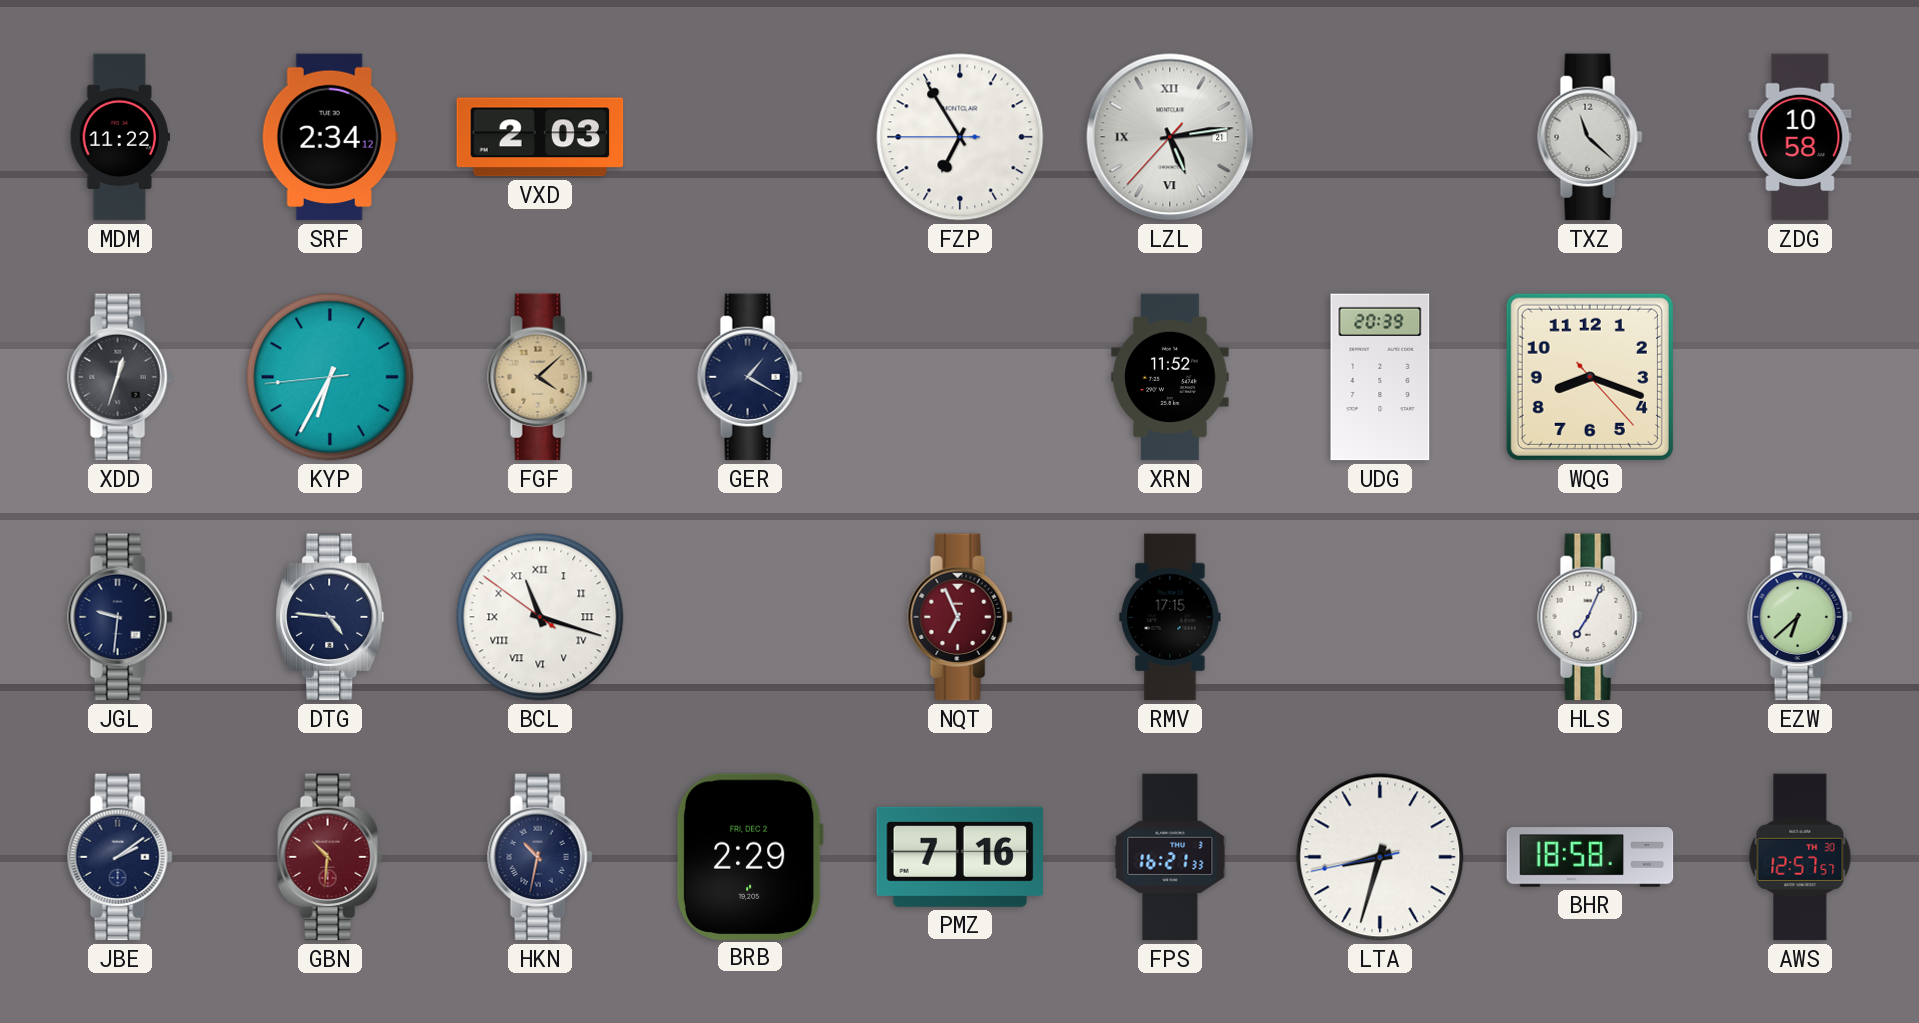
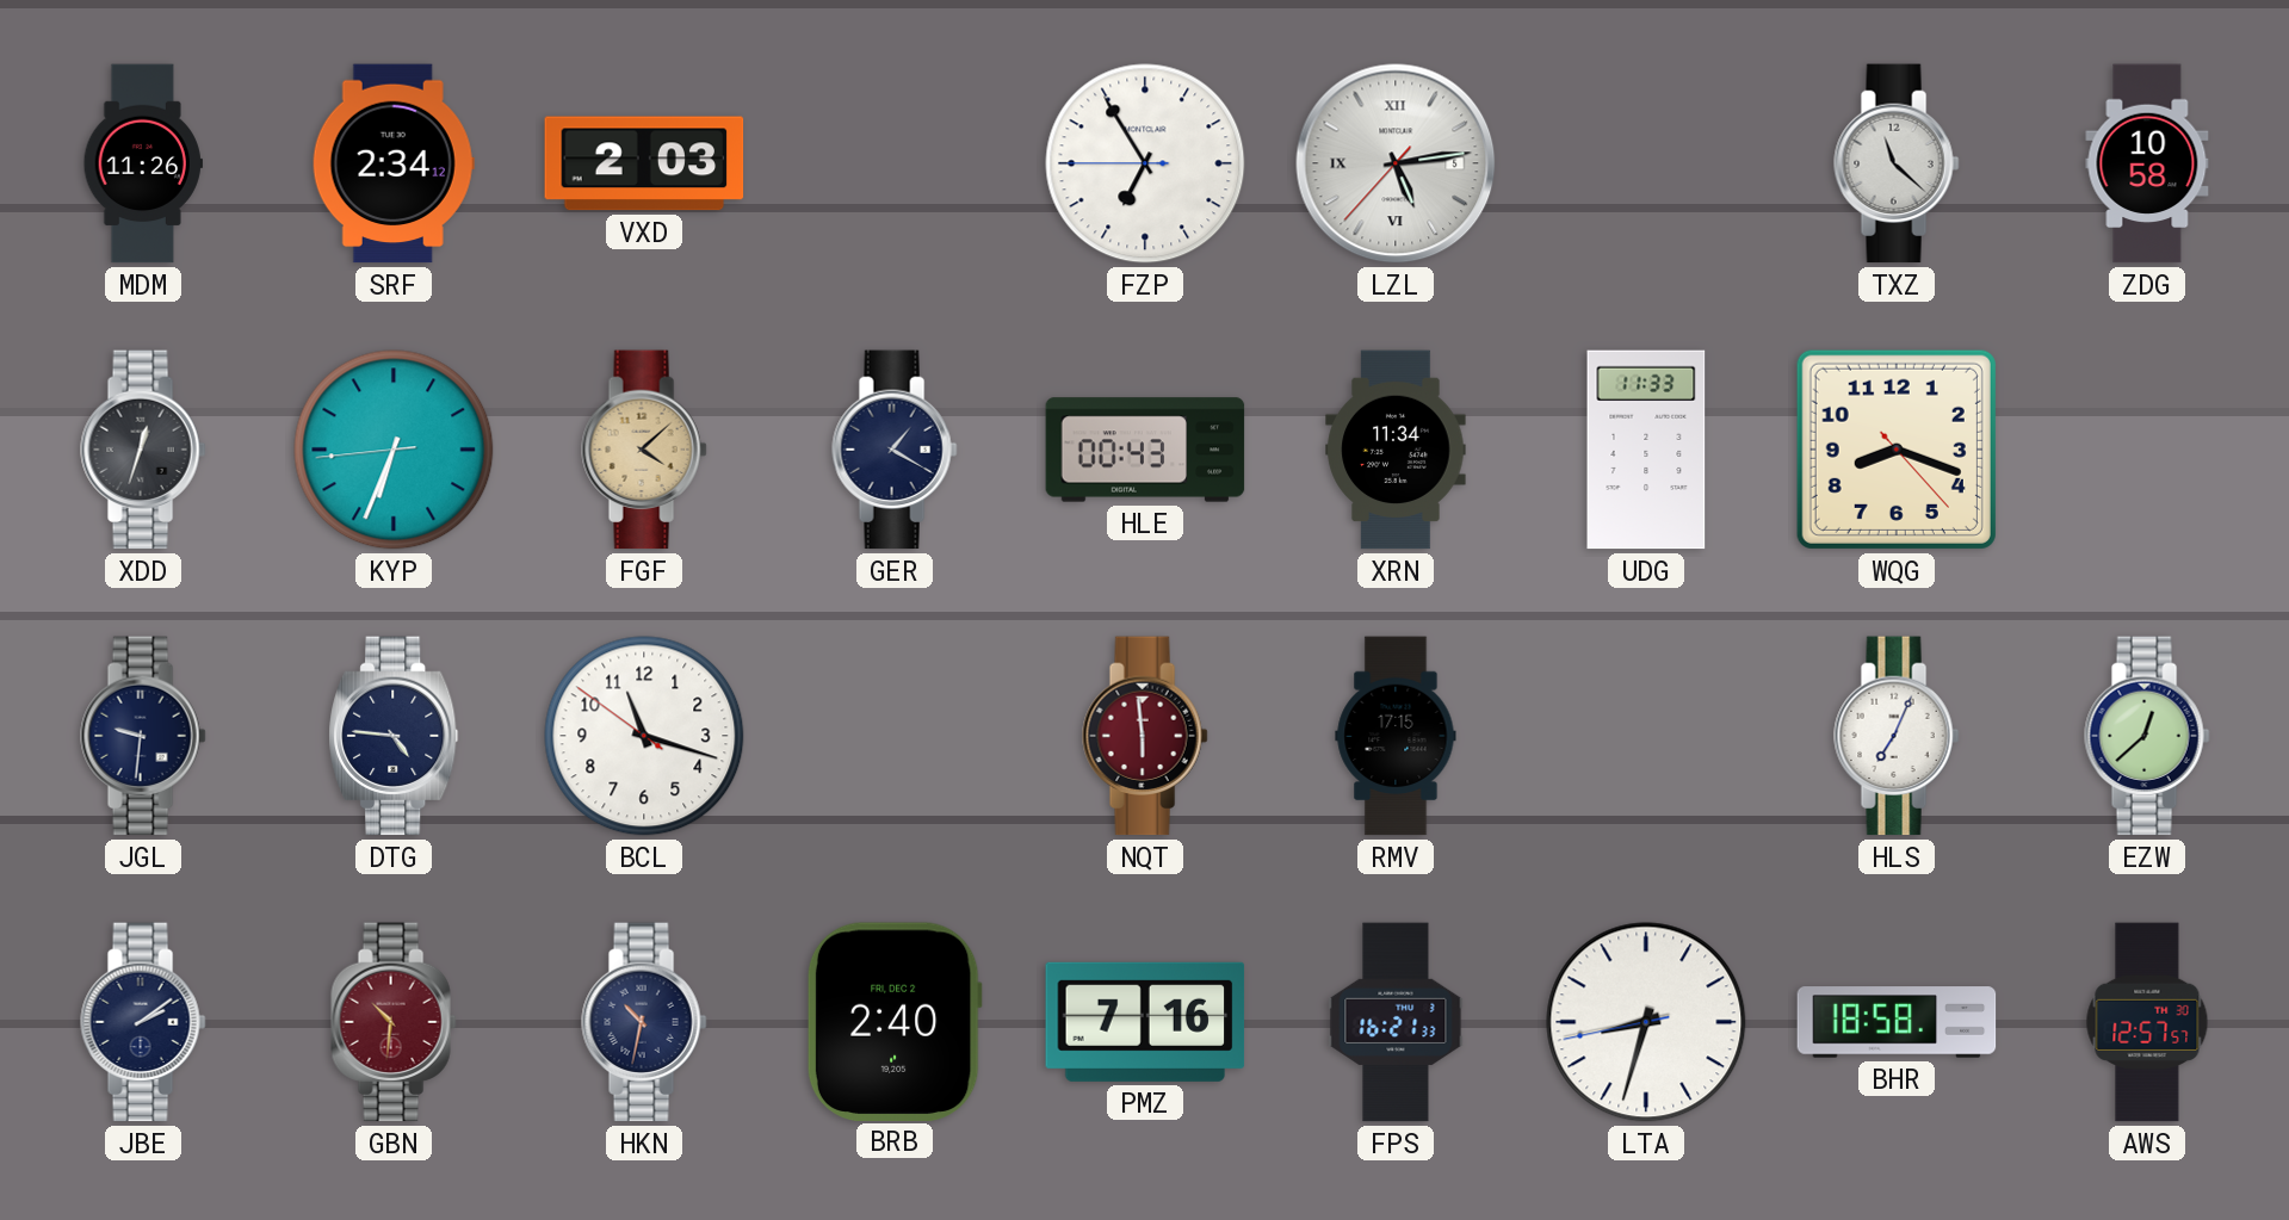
MDM: 11:22 -> 11:26
LZL date: 21 -> 5
KYP: 6:34 -> 6:33
HLE: none -> 00:43
XRN: 11:52 -> 11:34
UDG: 20:39 -> 11:33
BCL numerals: Roman -> Arabic
NQT: 6:56 -> 5:59
EZW: 6:38 -> 12:38
BRB: 2:29 -> 2:40
